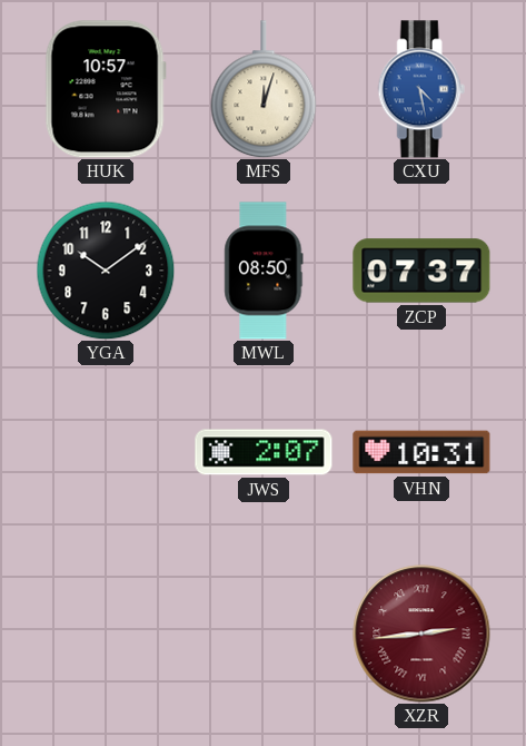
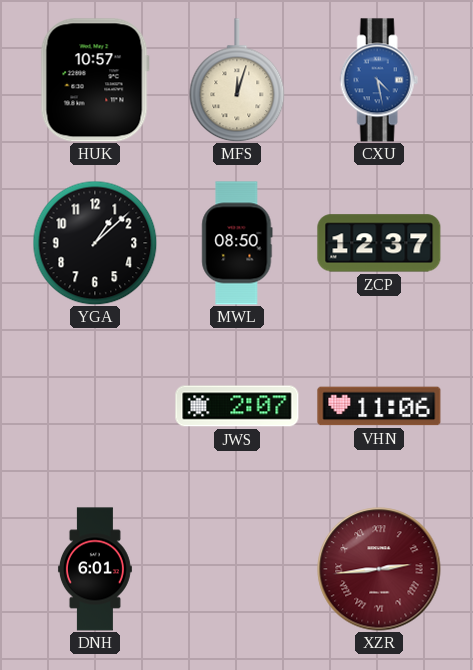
YGA: 10:09 -> 1:08
ZCP: 07:37 -> 12:37
VHN: 10:31 -> 11:06
DNH: none -> 6:01
